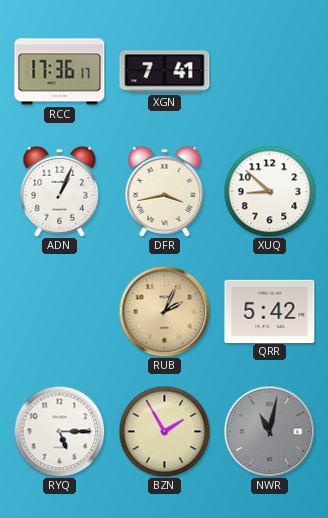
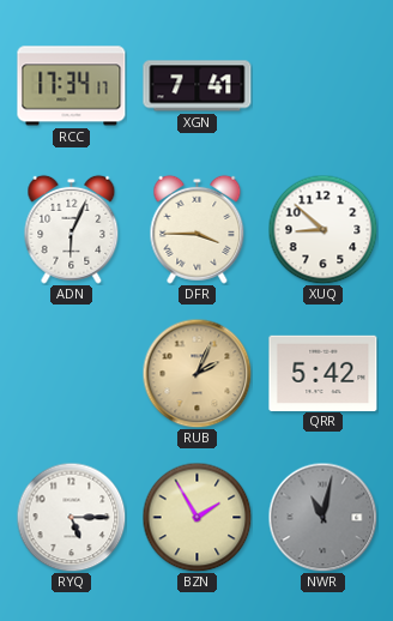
RCC: 17:36 -> 17:34
ADN: 1:04 -> 6:04
DFR: 3:43 -> 3:45
